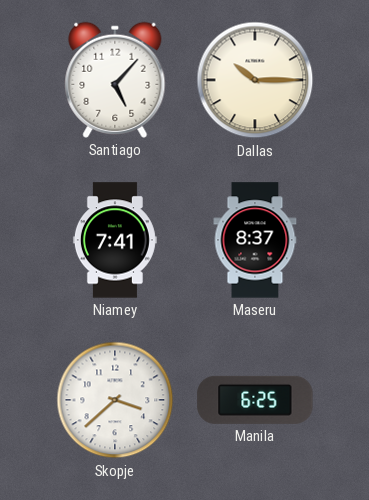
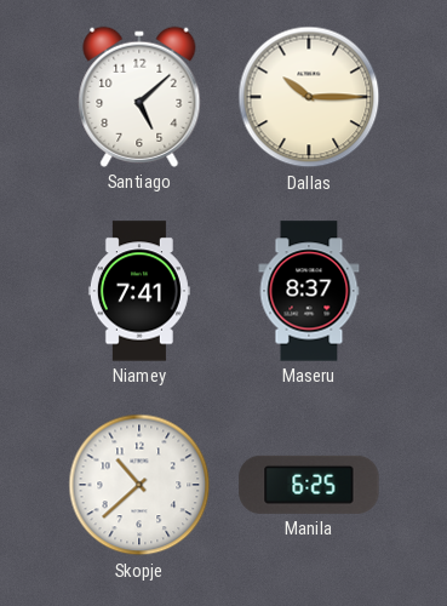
Santiago: 5:07 -> 5:08
Skopje: 3:38 -> 10:38
